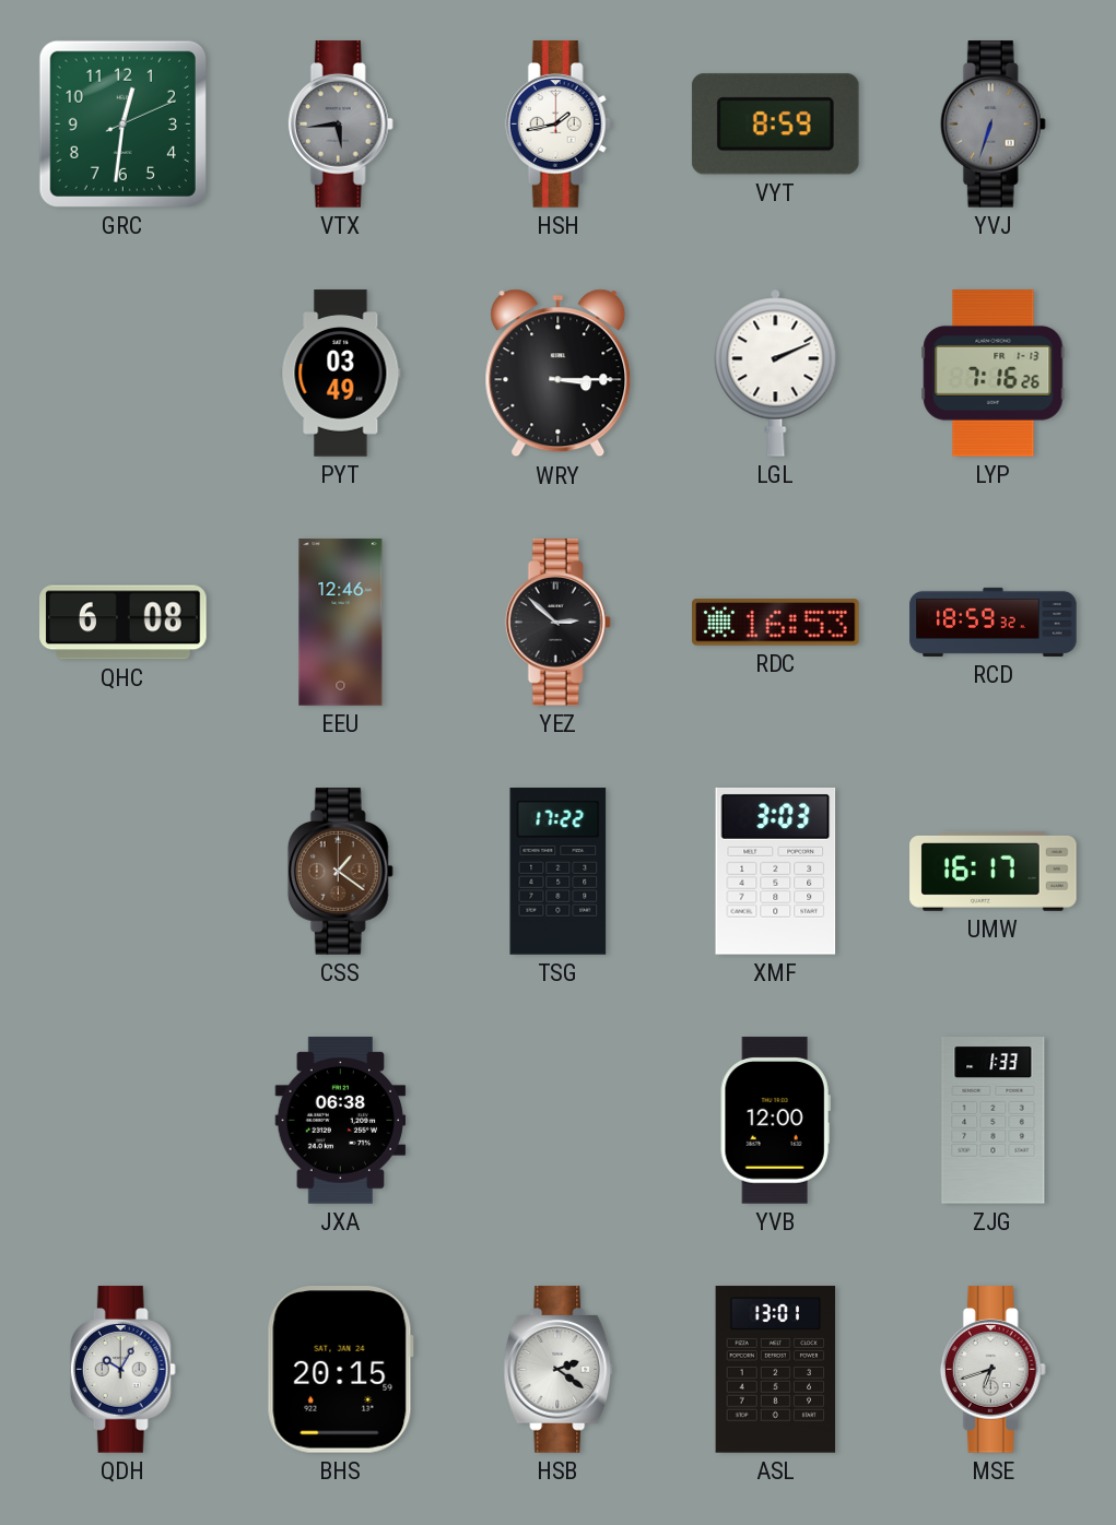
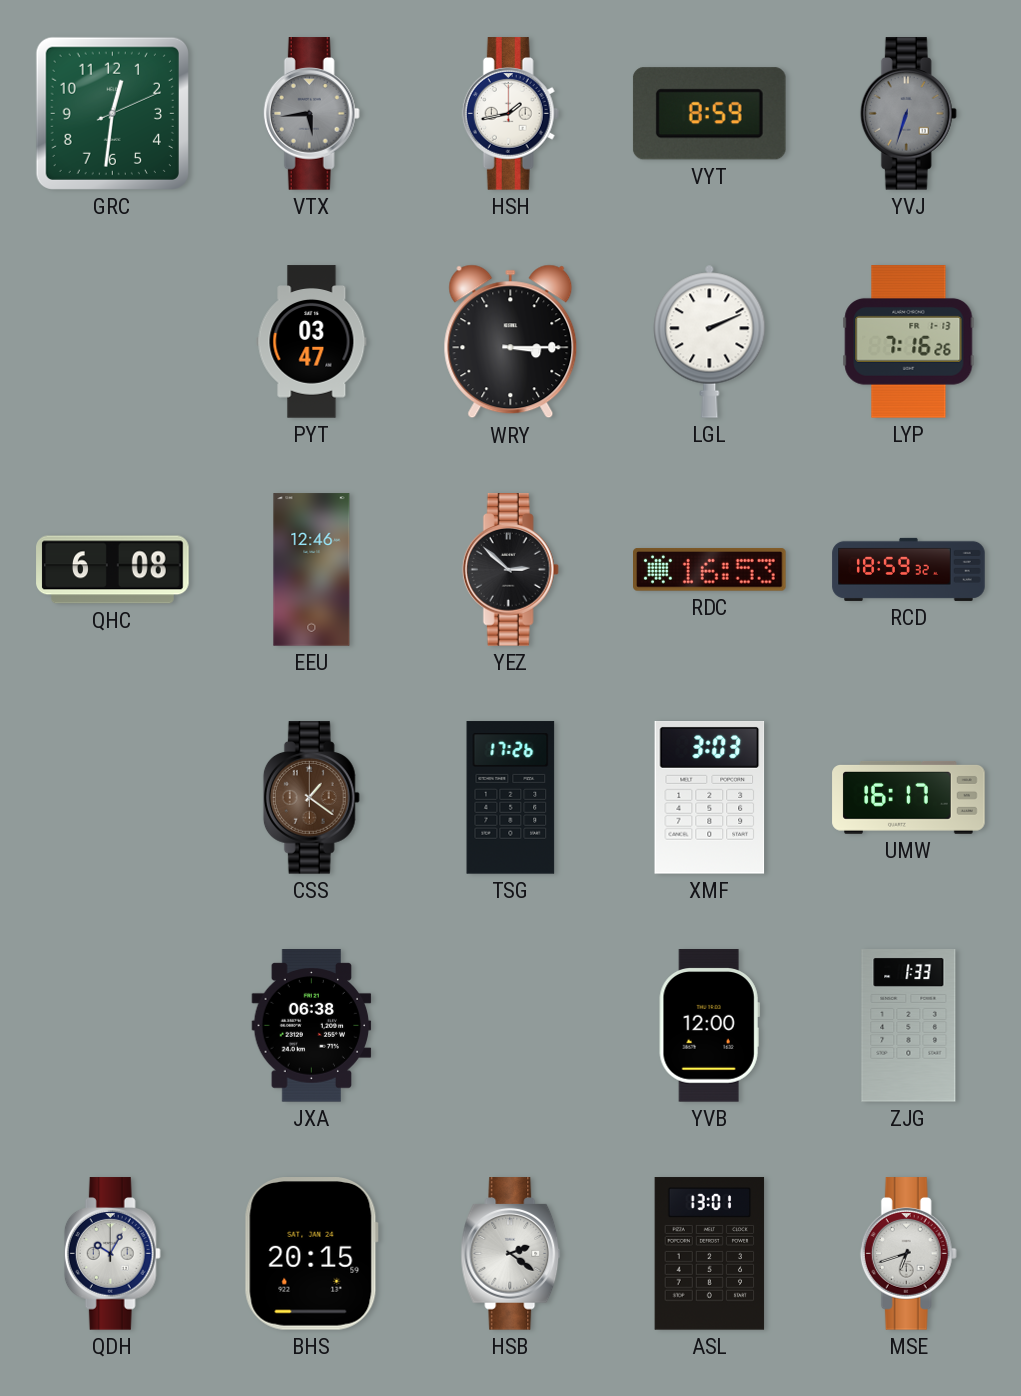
PYT: 03:49 -> 03:47
TSG: 17:22 -> 17:26
